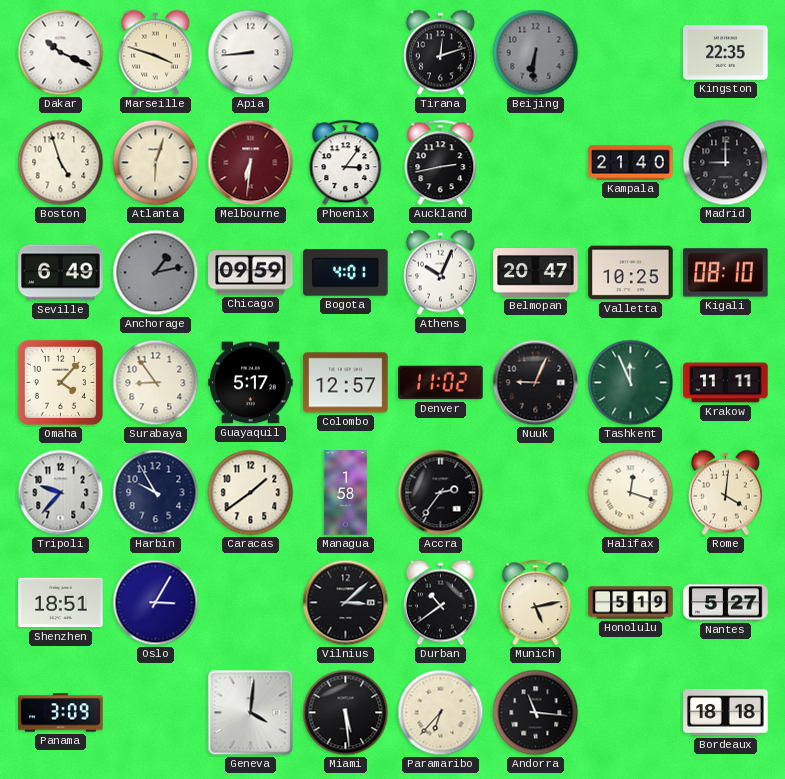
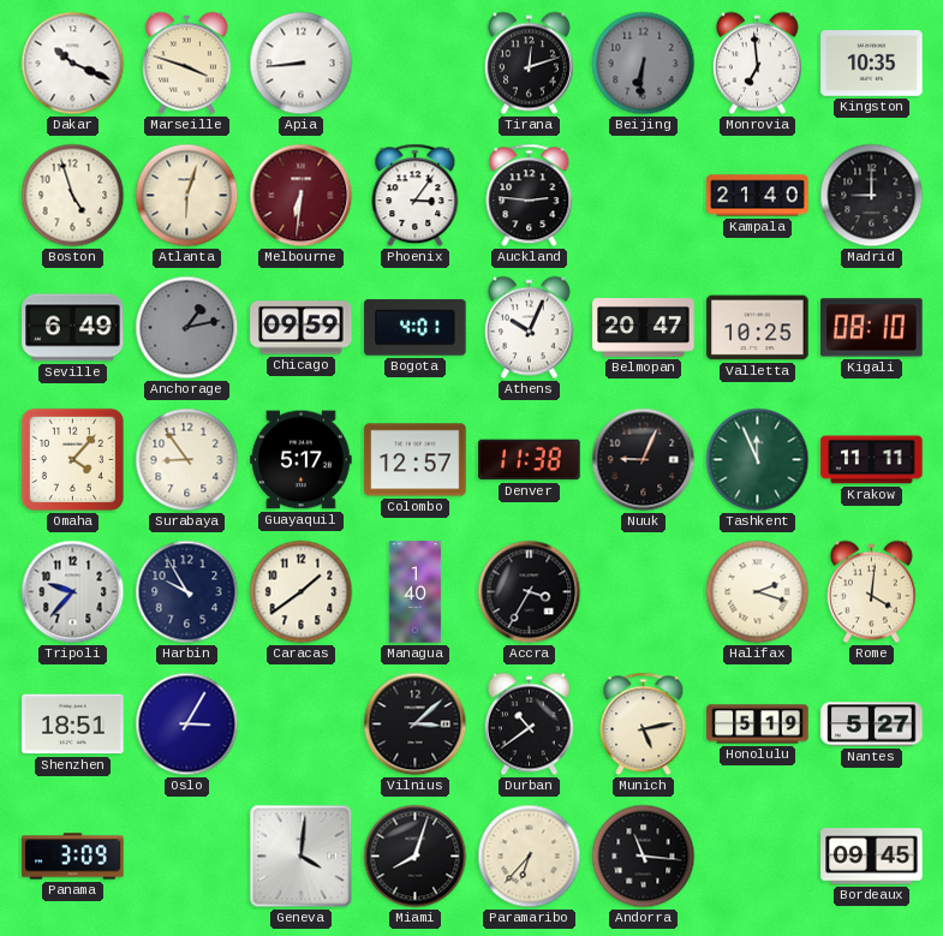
Monrovia: none -> 6:59
Kingston: 22:35 -> 10:35
Auckland: 2:43 -> 2:46
Denver: 11:02 -> 11:38
Managua: 1:58 -> 1:40
Accra: 2:36 -> 3:35
Halifax: 12:18 -> 2:18
Miami: 5:29 -> 8:03
Bordeaux: 18:18 -> 09:45
